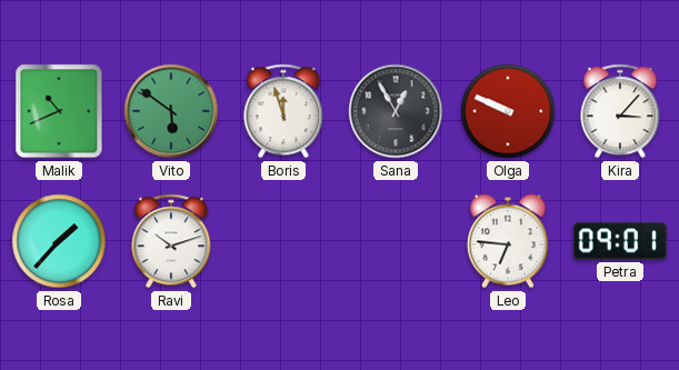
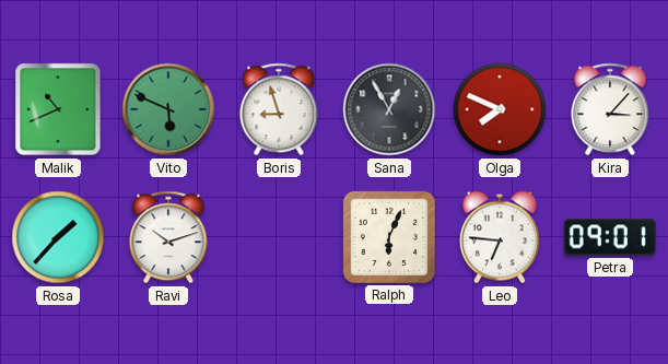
Vito: 5:51 -> 5:49
Boris: 11:57 -> 8:57
Olga: 9:49 -> 7:49
Ralph: none -> 6:04
